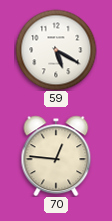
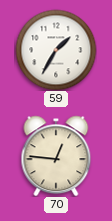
59: 5:20 -> 1:35
